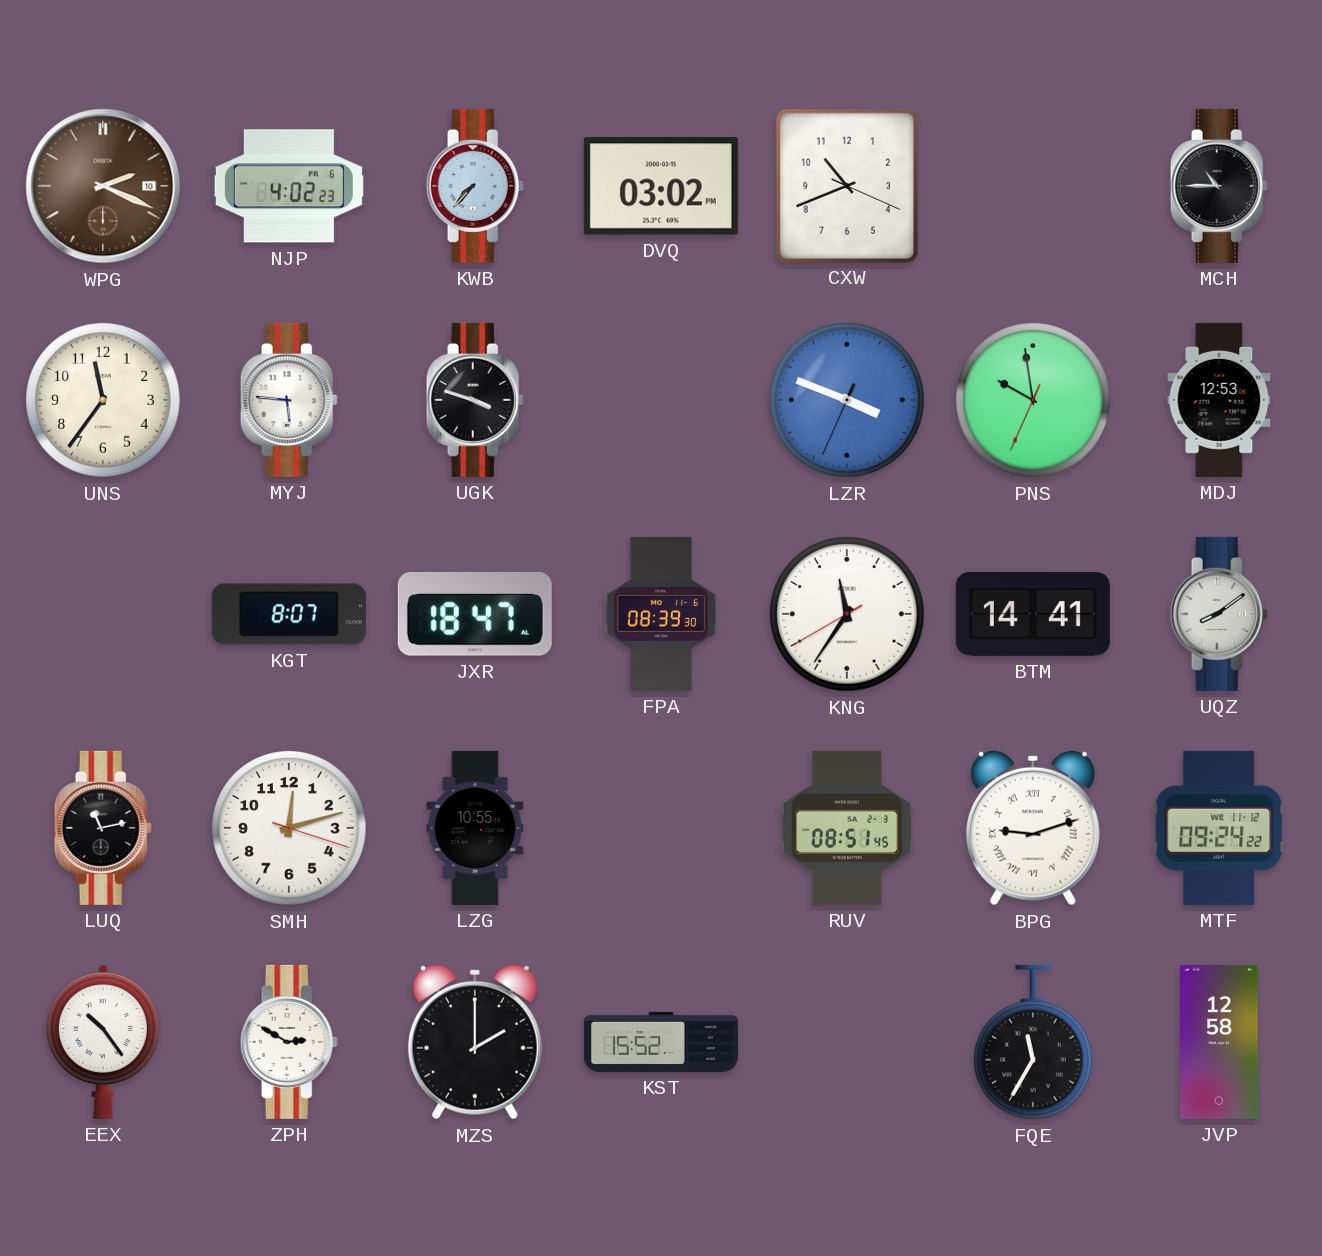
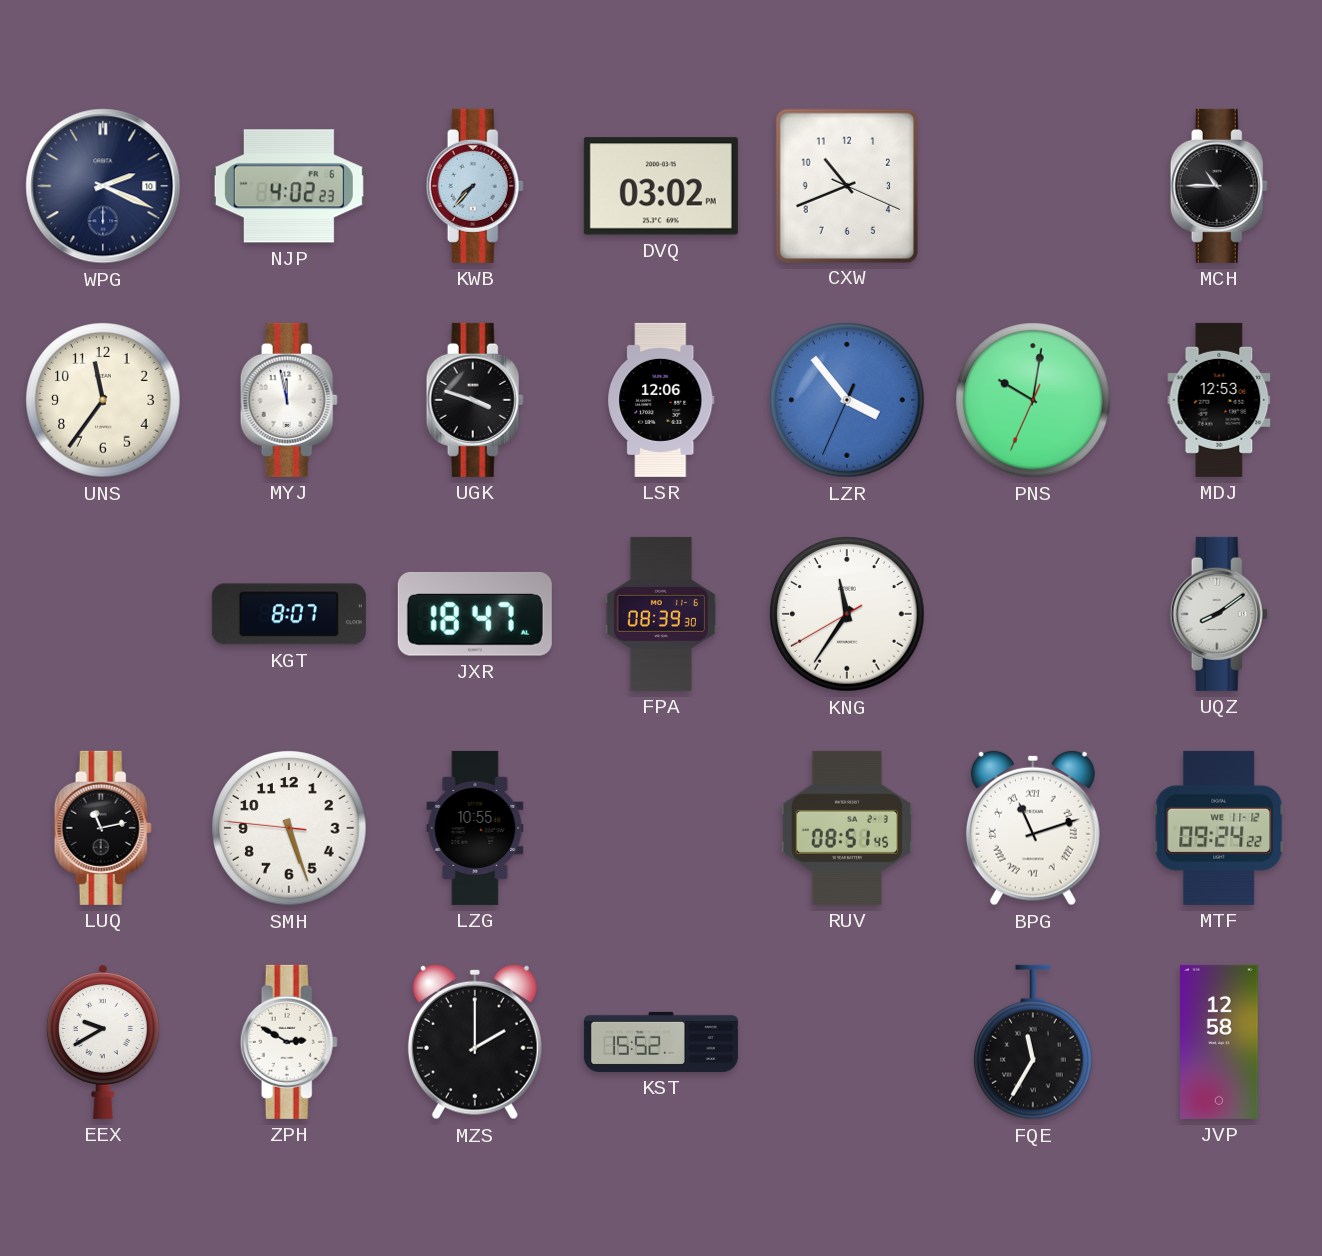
WPG dial: brown -> navy
MYJ: 5:46 -> 11:58
LSR: none -> 12:06
LZR: 3:48 -> 3:53
PNS: 9:58 -> 10:01
BTM: 14:41 -> none
SMH: 12:12 -> 5:26
BPG: 9:12 -> 11:12
EEX: 10:24 -> 9:40
